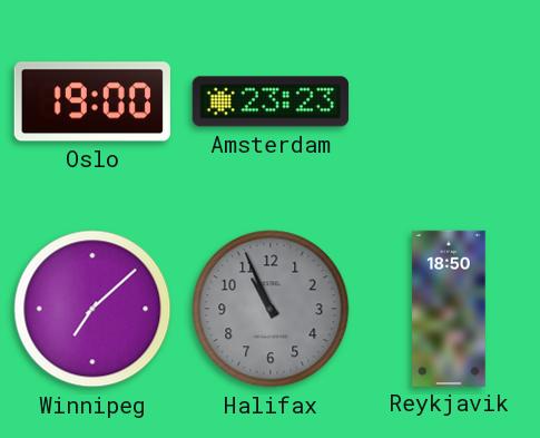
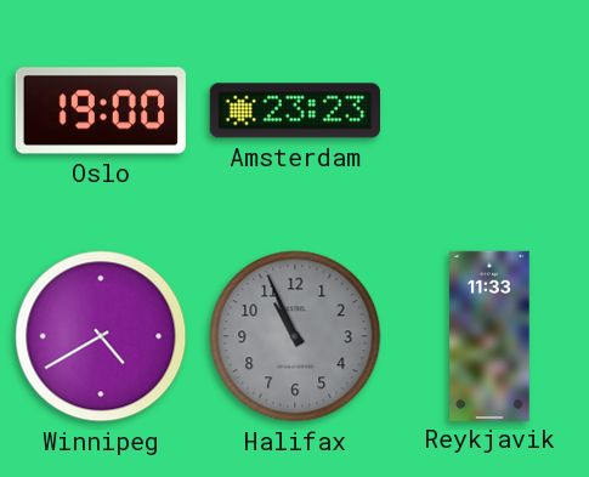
Winnipeg: 7:08 -> 4:40
Reykjavik: 18:50 -> 11:33
